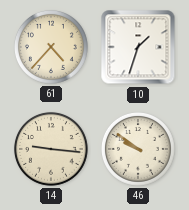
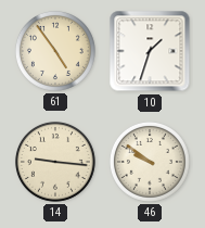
61: 4:37 -> 4:54
